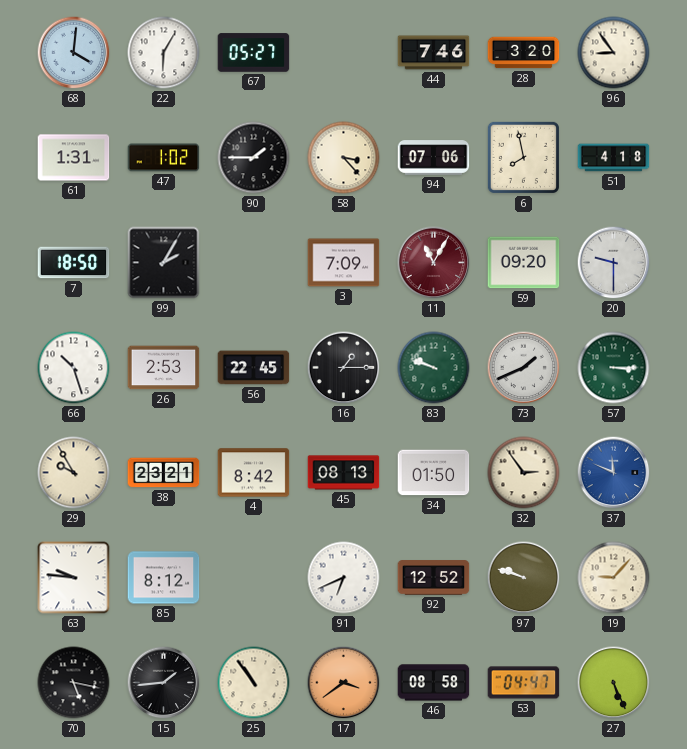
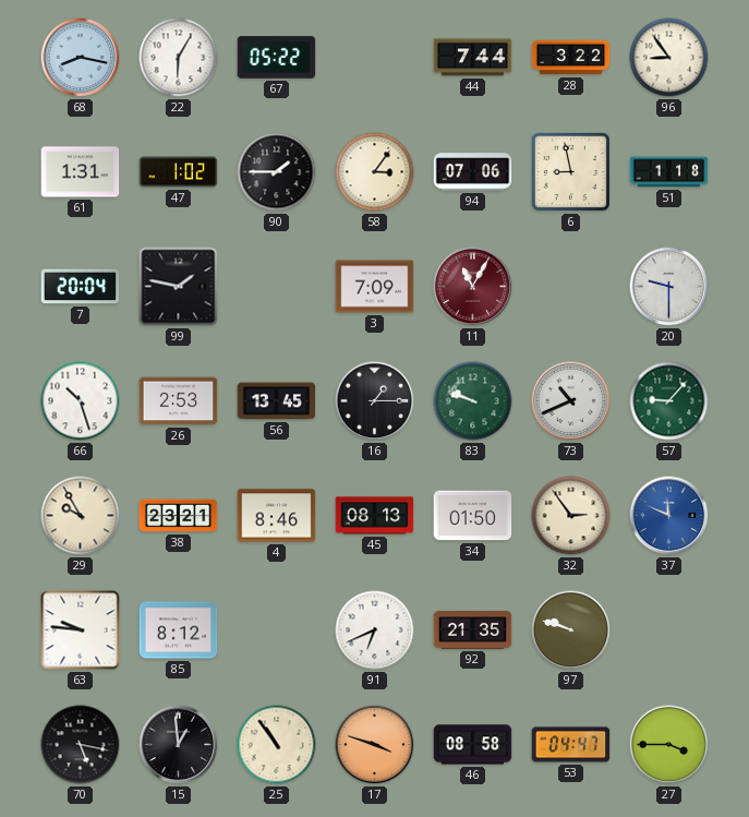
68: 4:01 -> 8:17
67: 05:27 -> 05:22
44: 7:46 -> 7:44
28: 3:20 -> 3:22
58: 3:23 -> 3:06
6: 7:58 -> 8:58
51: 4:18 -> 1:18
7: 18:50 -> 20:04
99: 2:05 -> 1:47
59: 09:20 -> none
56: 22:45 -> 13:45
73: 1:41 -> 10:41
57: 3:15 -> 9:07
4: 8:42 -> 8:46
92: 12:52 -> 21:35
19: 9:07 -> none
15: 1:44 -> 12:59
17: 3:39 -> 3:48
27: 5:26 -> 3:45
